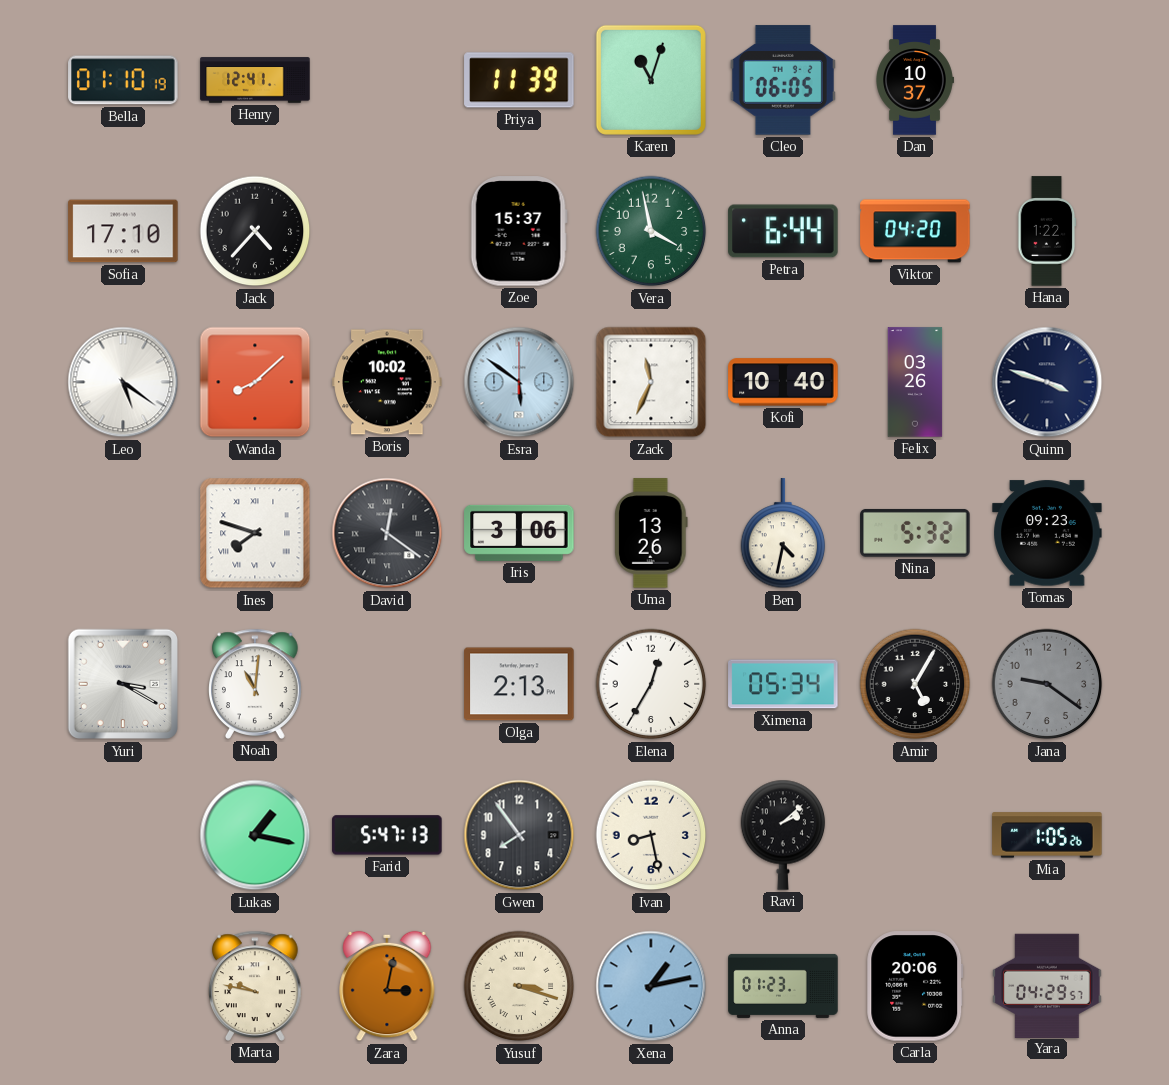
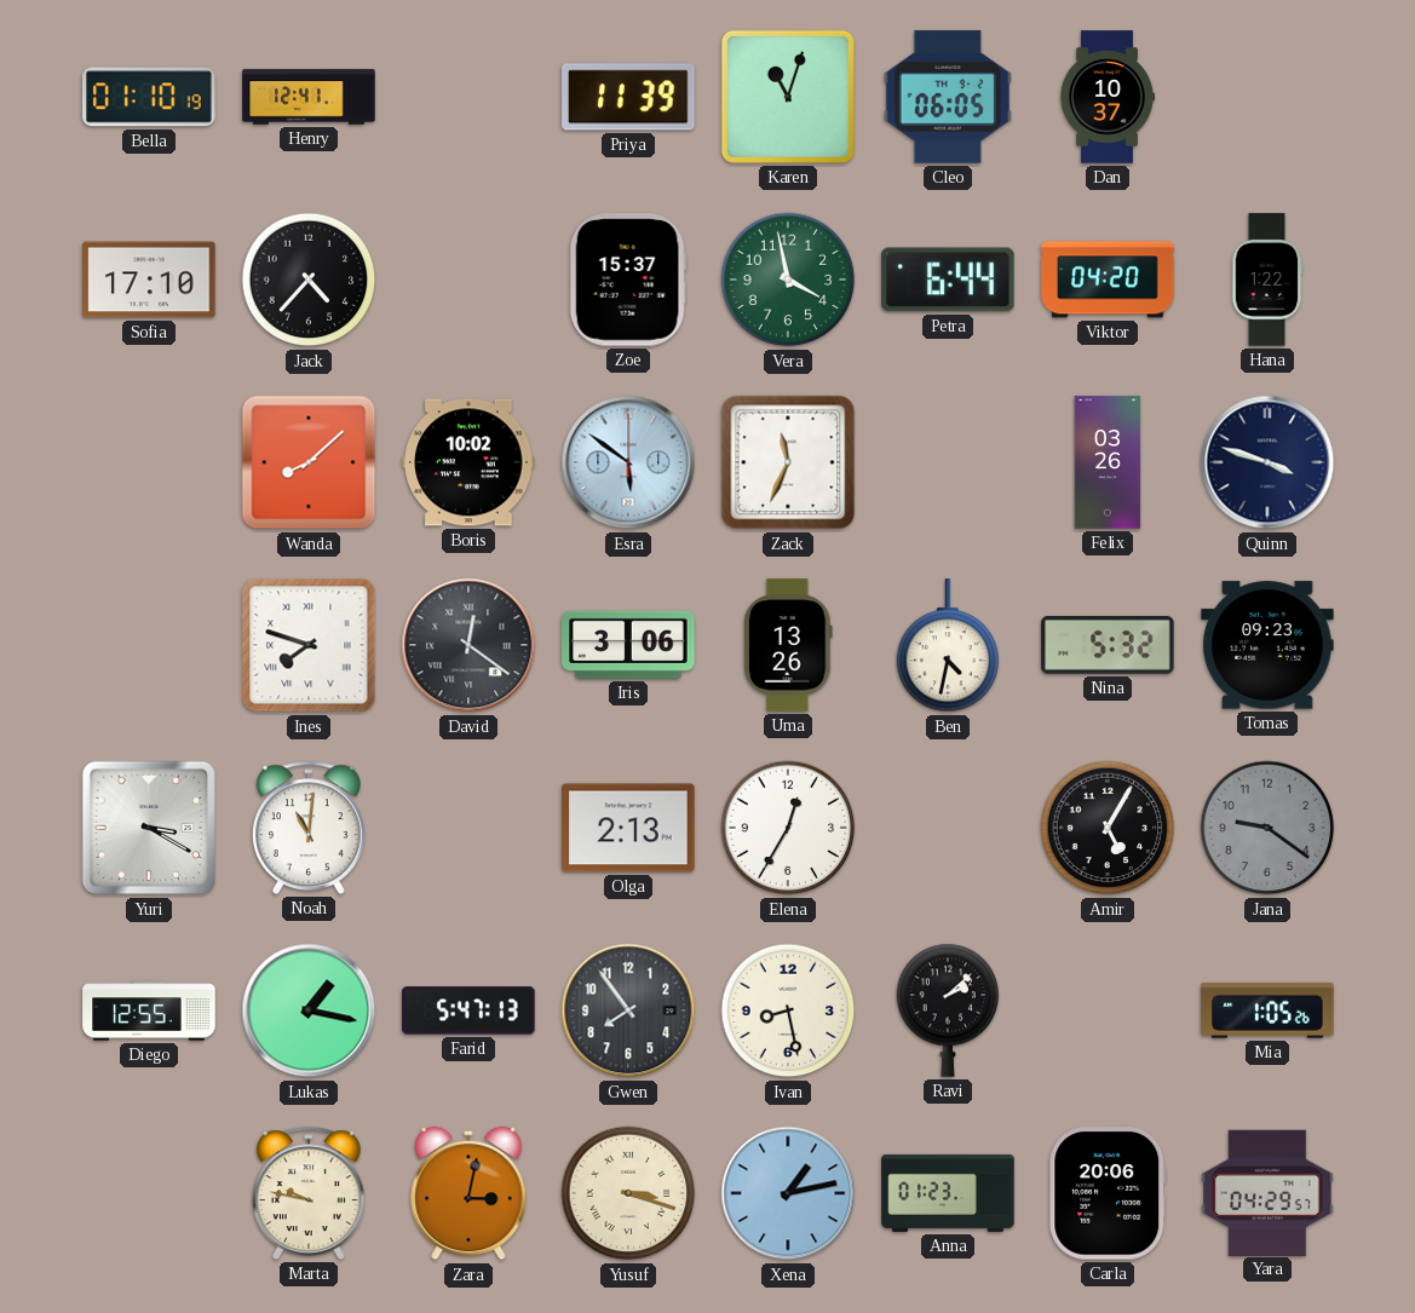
Leo: 5:21 -> none
Kofi: 10:40 -> none
Ximena: 05:34 -> none
Diego: none -> 12:55
